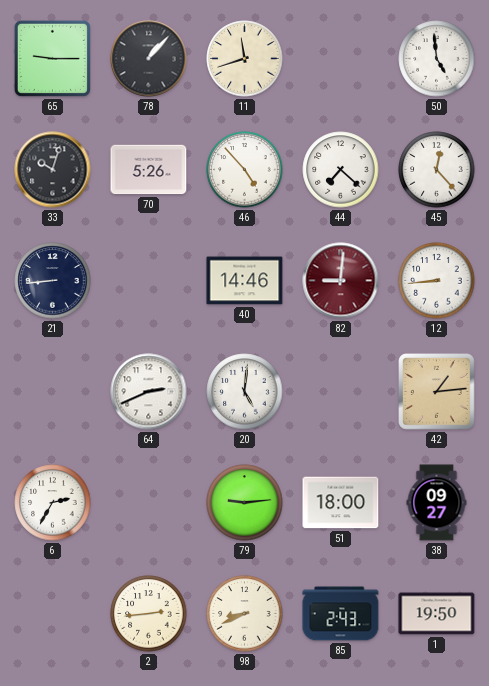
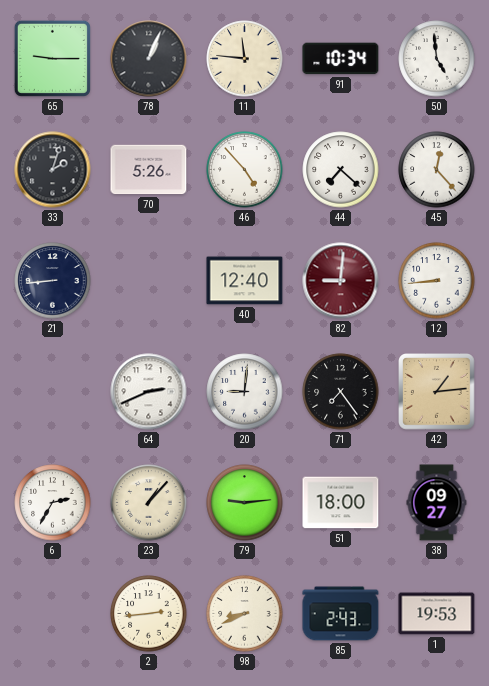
78: 1:07 -> 1:04
11: 11:42 -> 11:46
91: none -> 10:34
33: 10:03 -> 2:03
40: 14:46 -> 12:40
20: 5:01 -> 9:01
71: none -> 7:24
23: none -> 1:07
1: 19:50 -> 19:53
